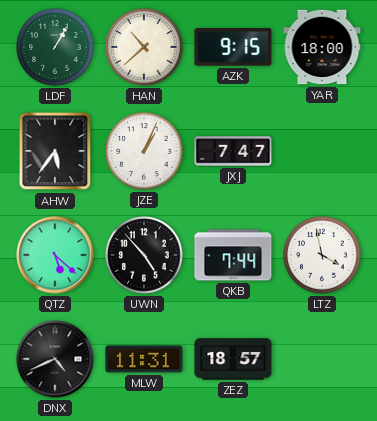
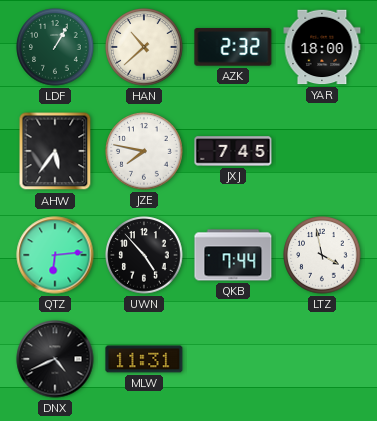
AZK: 9:15 -> 2:32
JZE: 1:04 -> 7:47
JXJ: 7:47 -> 7:45
QTZ: 5:22 -> 6:14
ZEZ: 18:57 -> none
